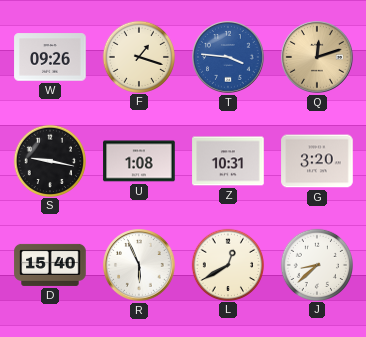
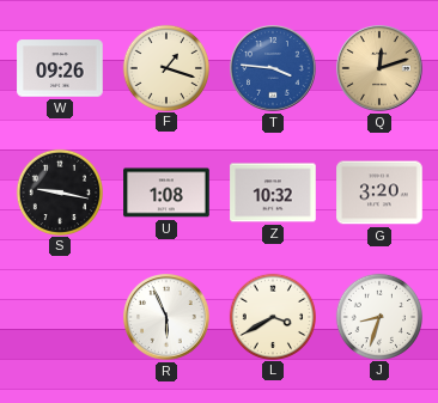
Z: 10:31 -> 10:32
D: 15:40 -> none
L: 12:40 -> 3:40
J: 8:38 -> 8:33
